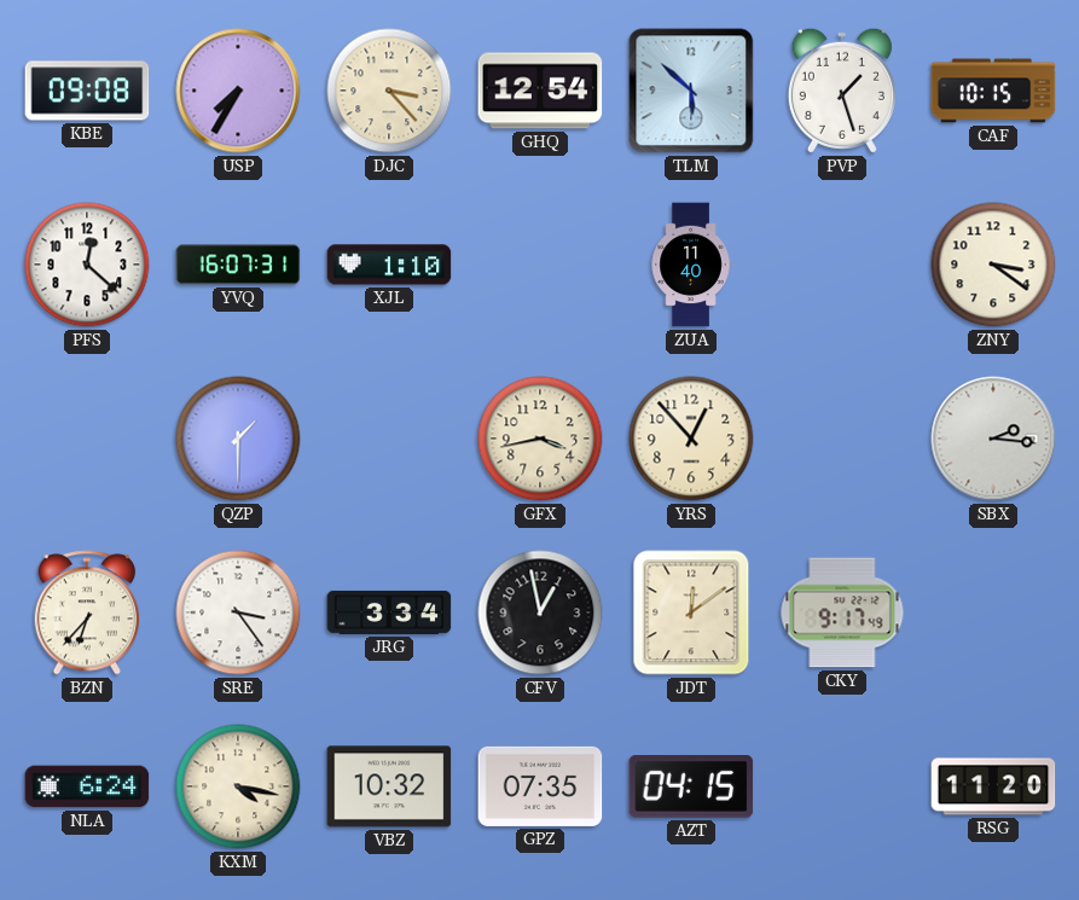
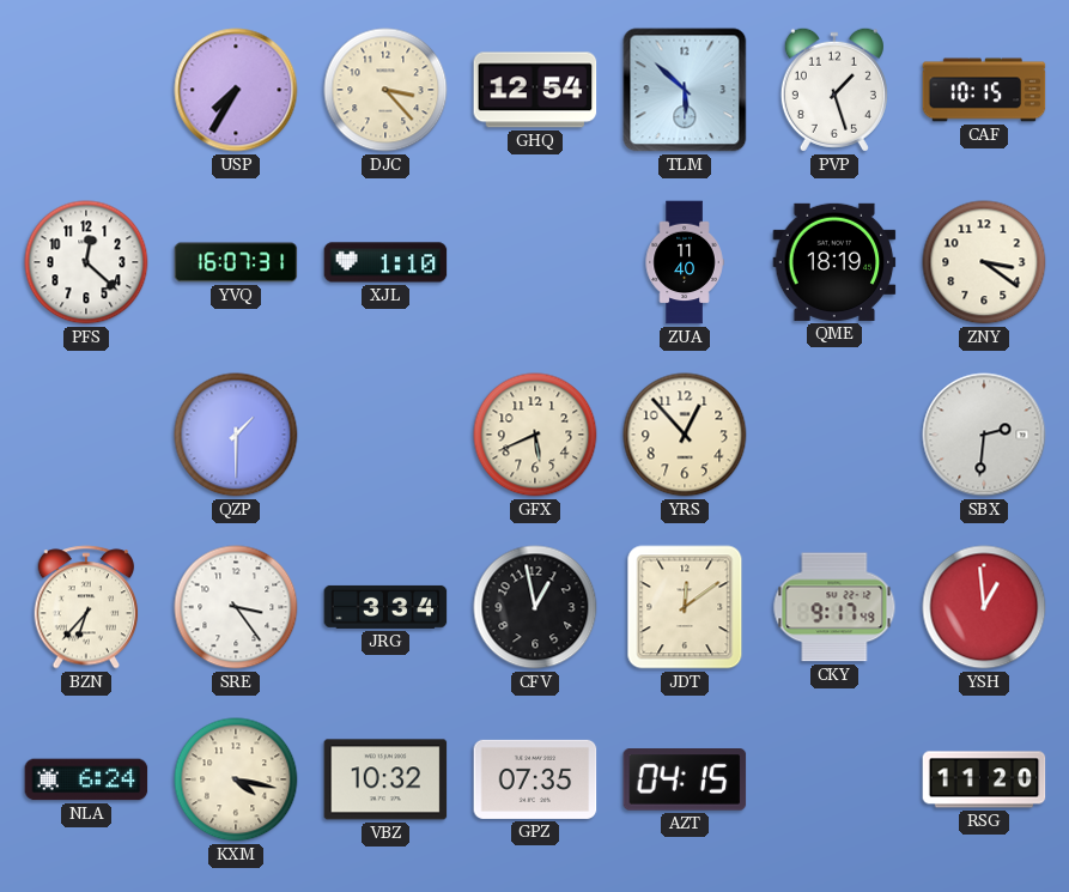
KBE: 09:08 -> none
QME: none -> 18:19
GFX: 3:43 -> 5:41
SBX: 2:16 -> 2:31
YSH: none -> 12:59
